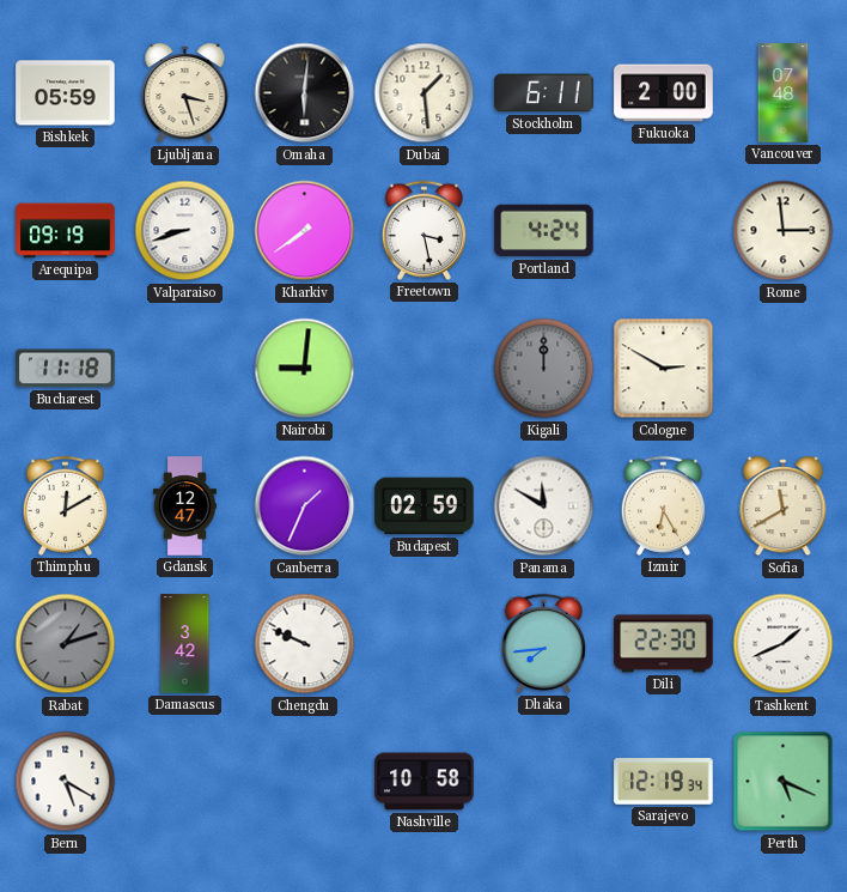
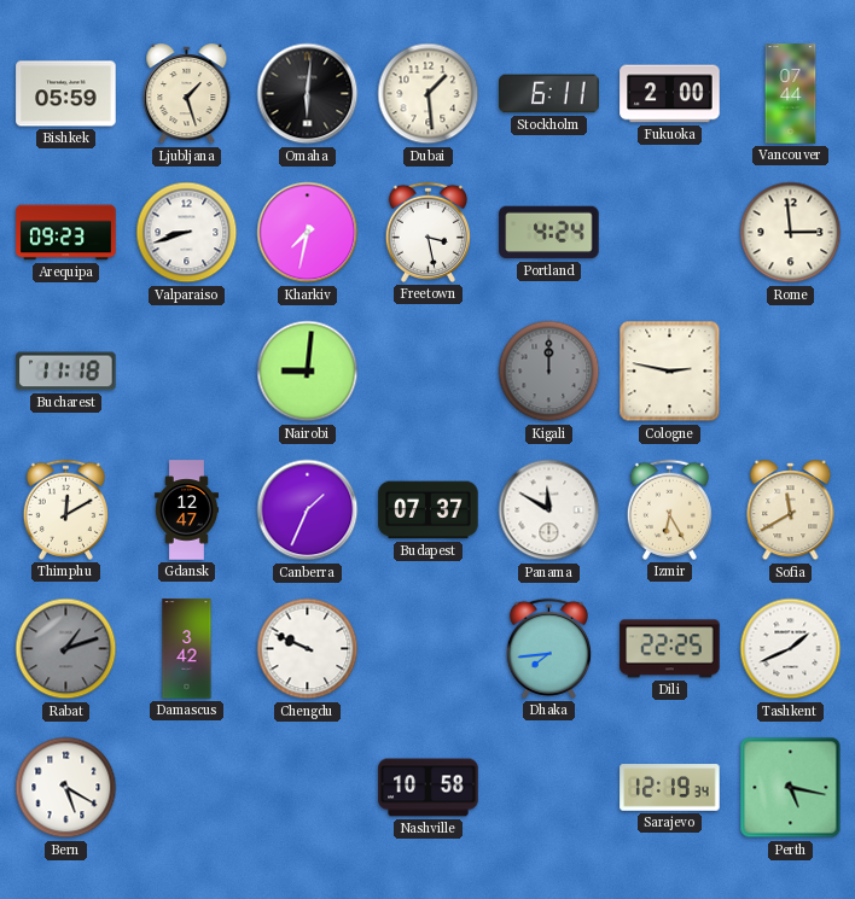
Ljubljana: 3:27 -> 1:27
Vancouver: 07:48 -> 07:44
Arequipa: 09:19 -> 09:23
Kharkiv: 7:39 -> 7:32
Cologne: 2:50 -> 2:47
Budapest: 02:59 -> 07:37
Dili: 22:30 -> 22:25
Perth: 5:19 -> 5:17
